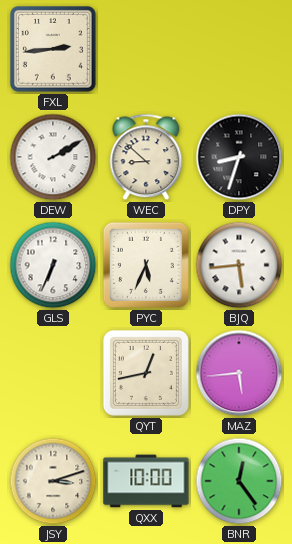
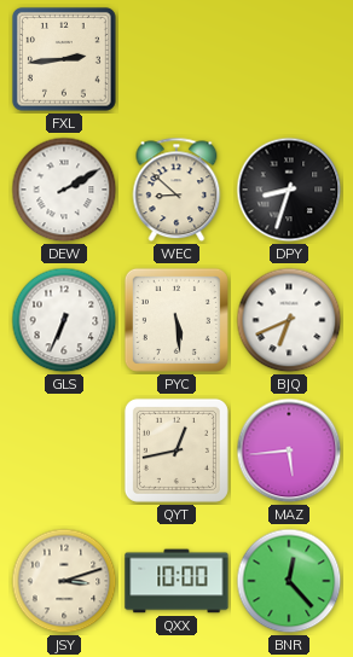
PYC: 5:34 -> 5:29
BJQ: 5:44 -> 6:41
BNR: 12:24 -> 12:23
